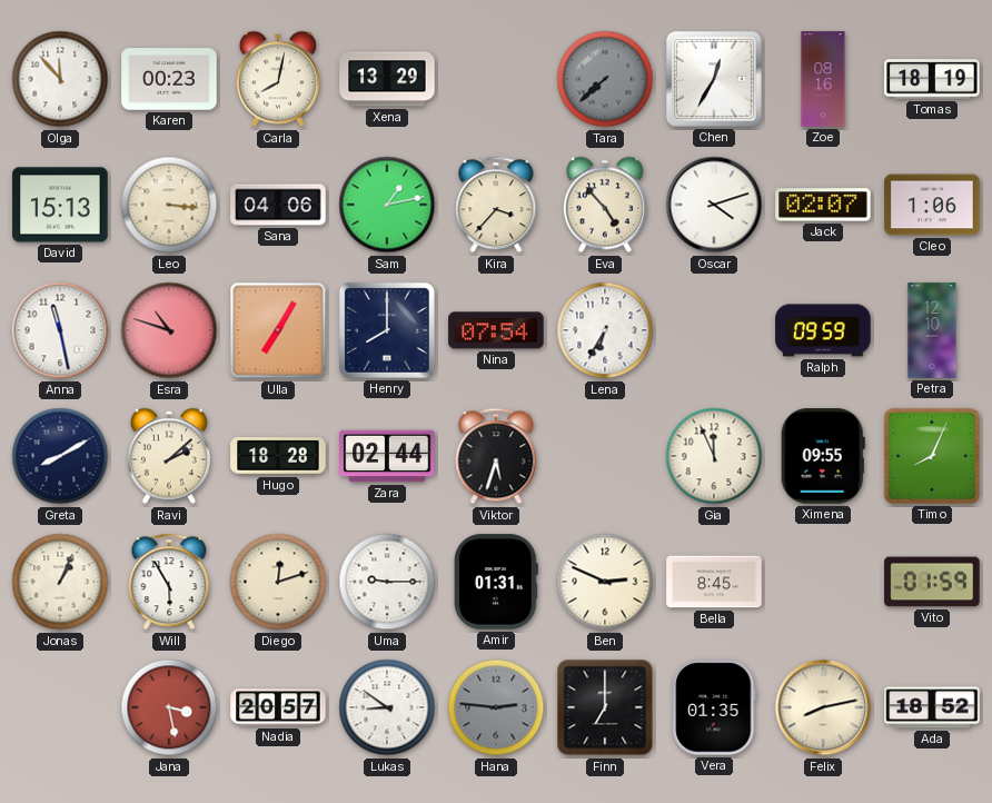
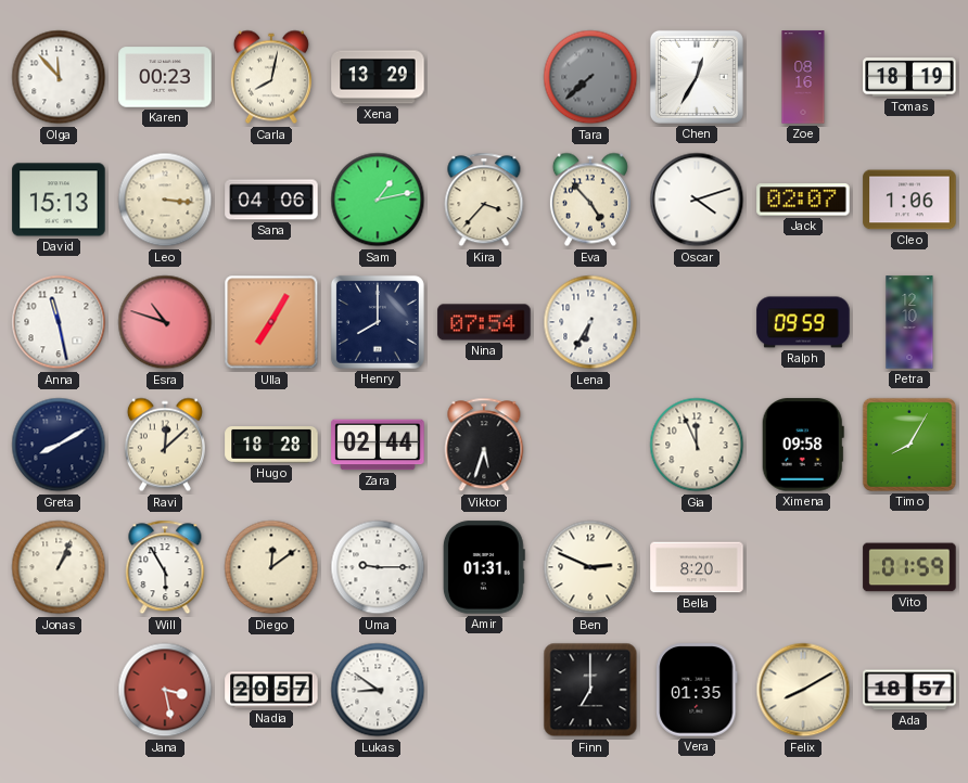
Ravi: 2:08 -> 12:08
Ximena: 09:55 -> 09:58
Timo: 8:04 -> 8:05
Diego: 12:12 -> 12:09
Bella: 8:45 -> 8:20
Hana: 2:46 -> none
Felix: 8:13 -> 8:10
Ada: 18:52 -> 18:57
